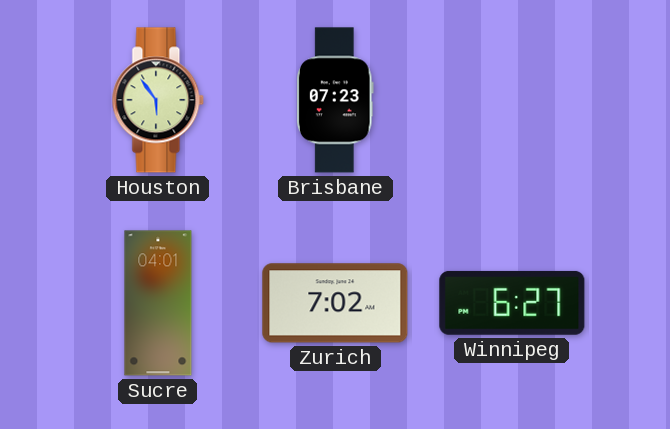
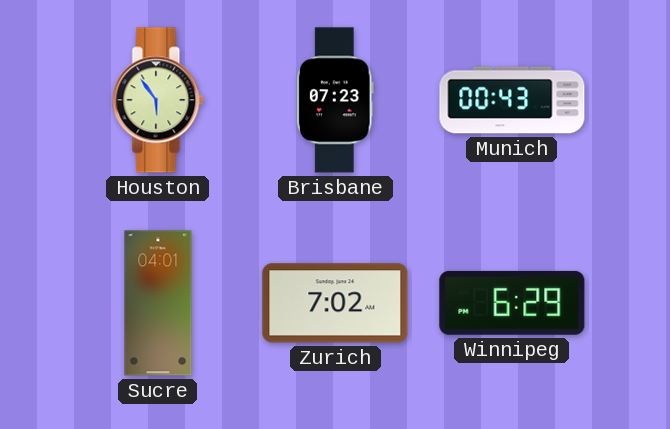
Munich: none -> 00:43
Winnipeg: 6:27 -> 6:29
